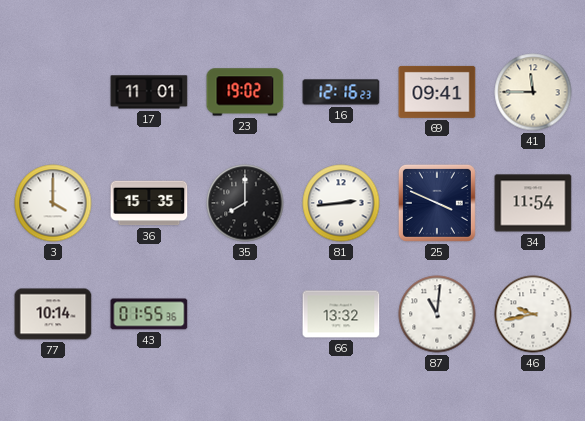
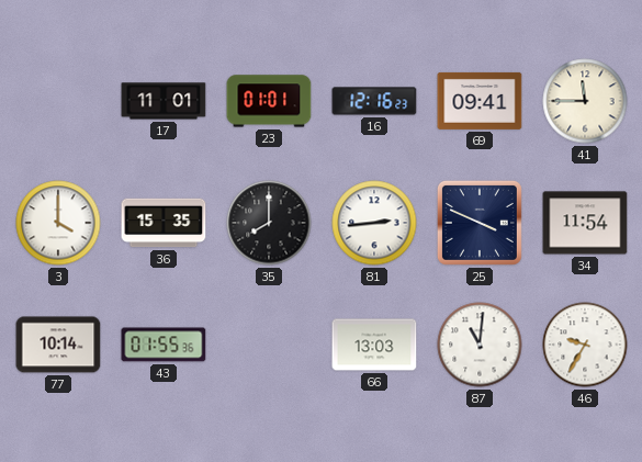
23: 19:02 -> 01:01
66: 13:32 -> 13:03
46: 9:43 -> 9:35
